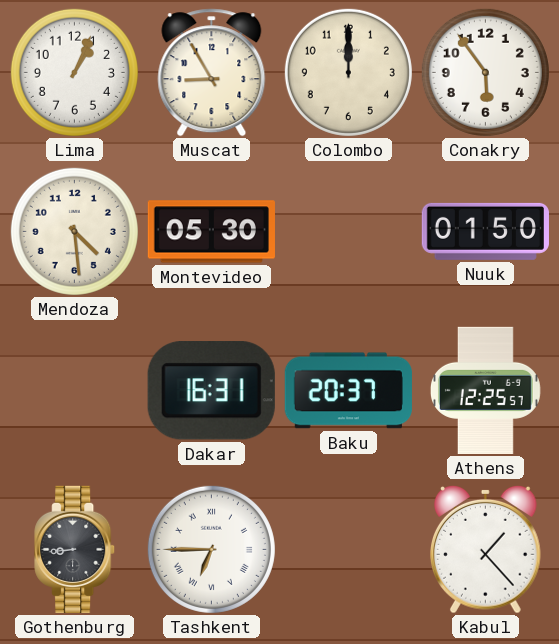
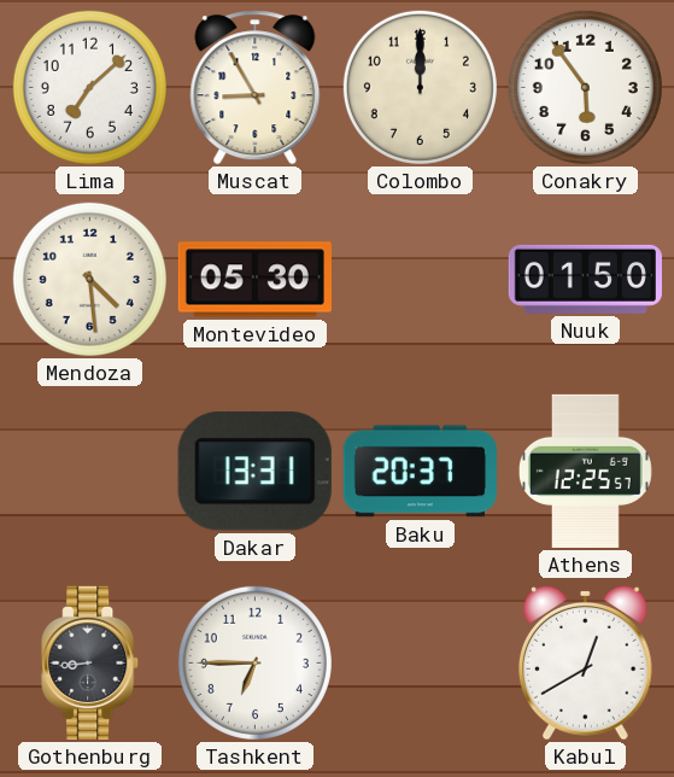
Lima: 1:04 -> 7:08
Dakar: 16:31 -> 13:31
Tashkent numerals: Roman -> Arabic
Kabul: 1:23 -> 12:40
